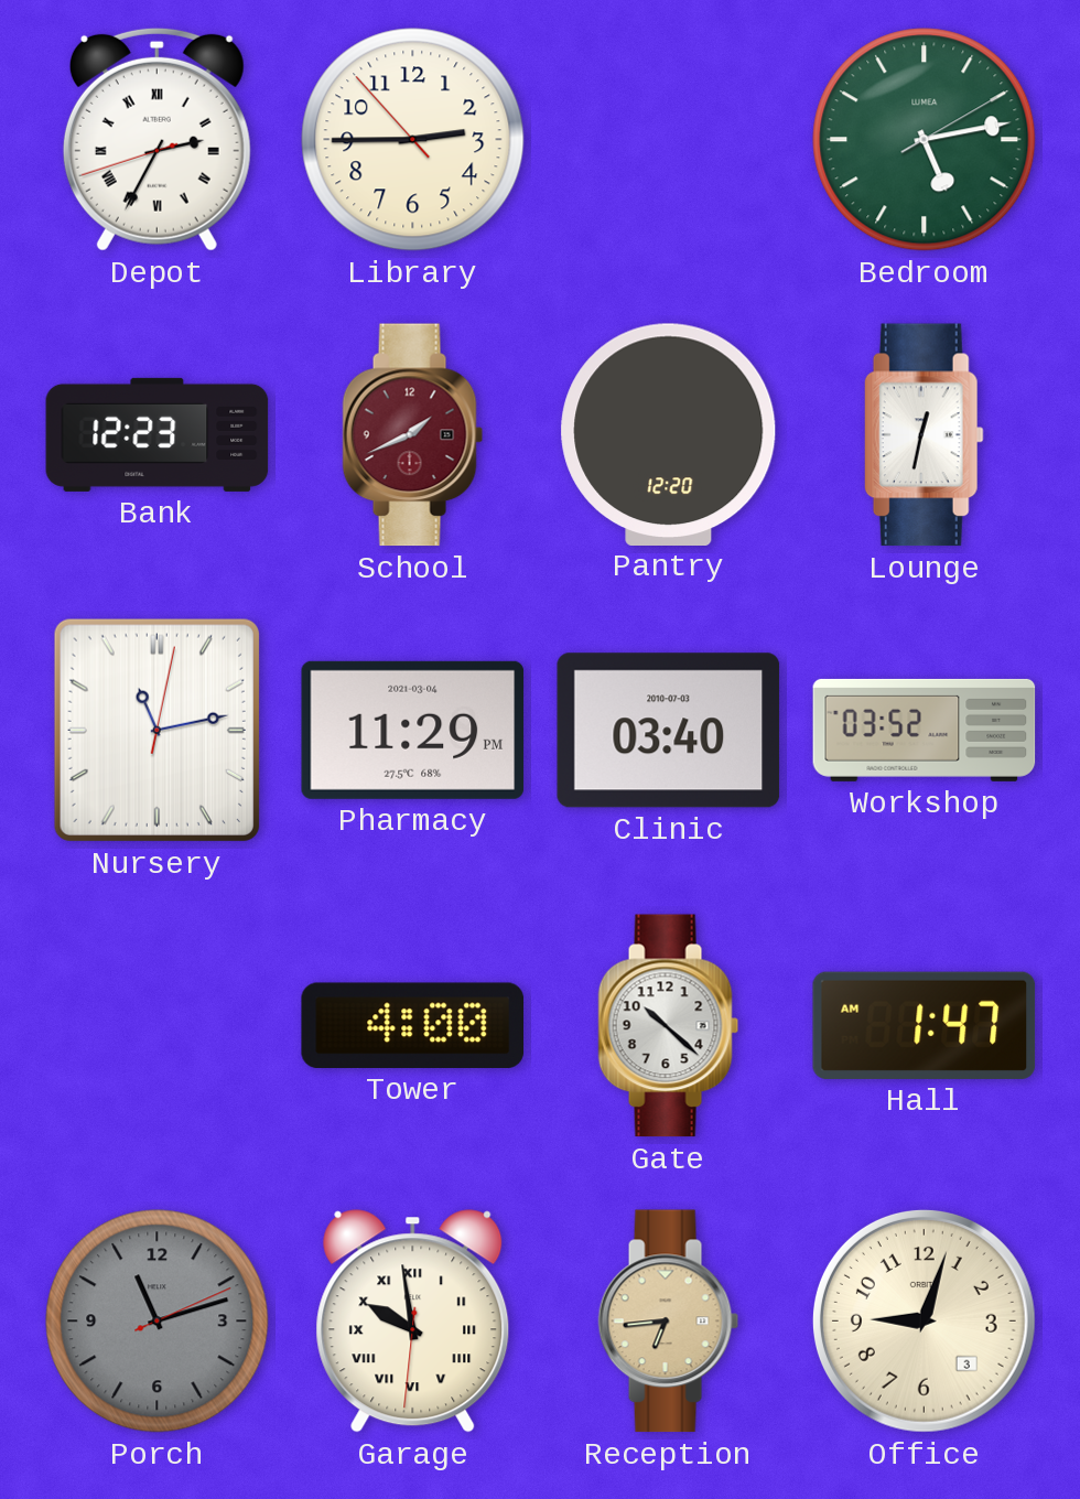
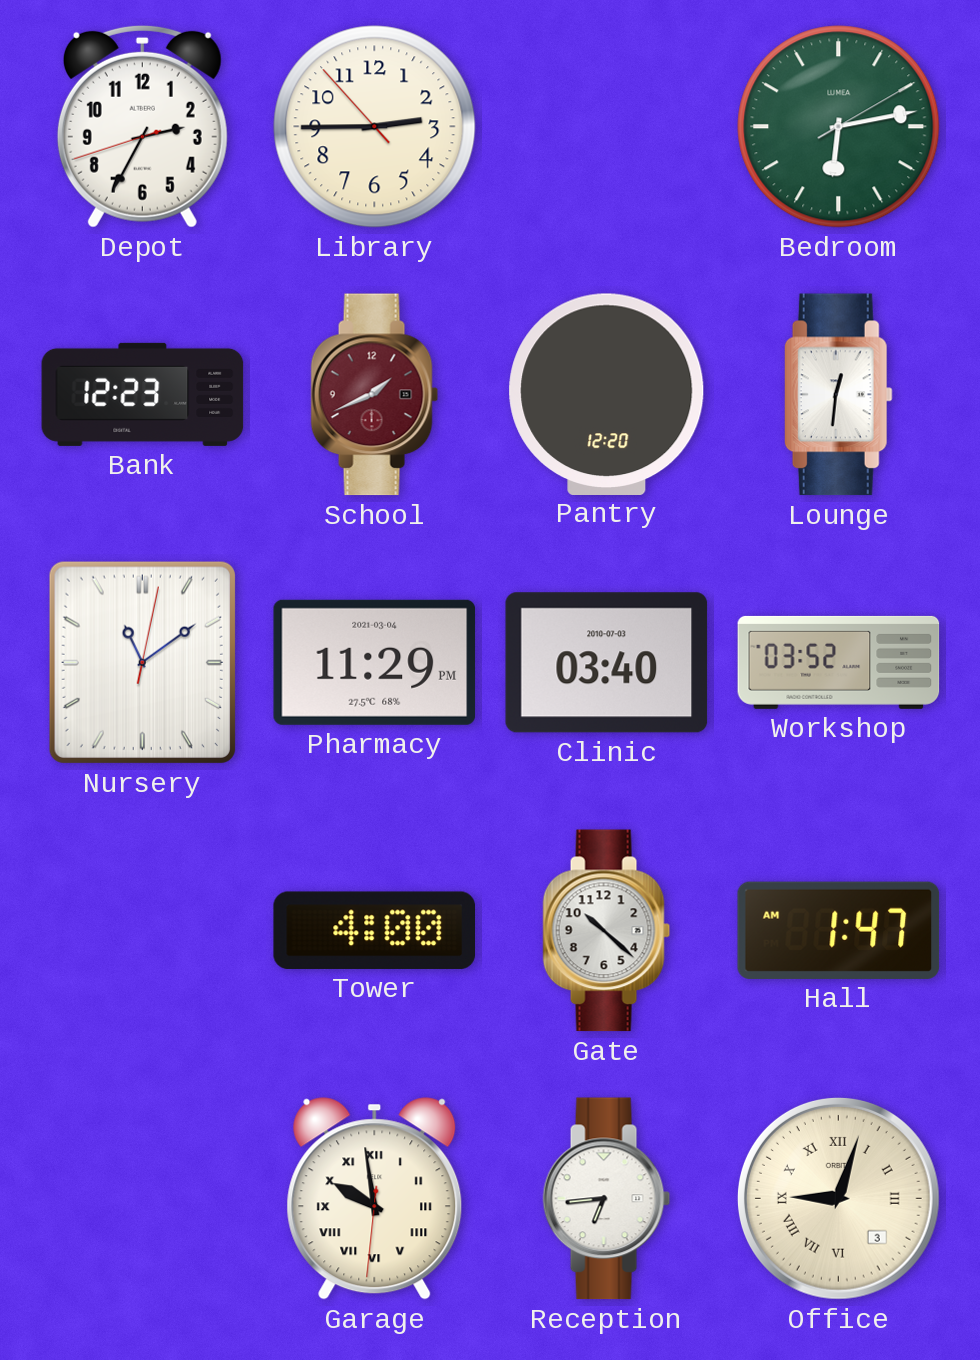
Depot numerals: Roman -> Arabic
Bedroom: 5:13 -> 6:13
Lounge: 12:32 -> 12:31
Nursery: 11:13 -> 11:09
Porch: 11:12 -> none
Reception dial: champagne -> white
Office numerals: Arabic -> Roman
